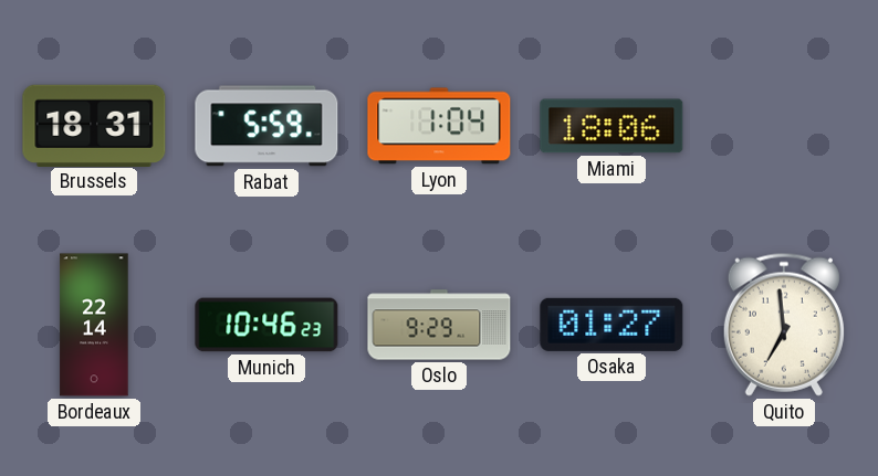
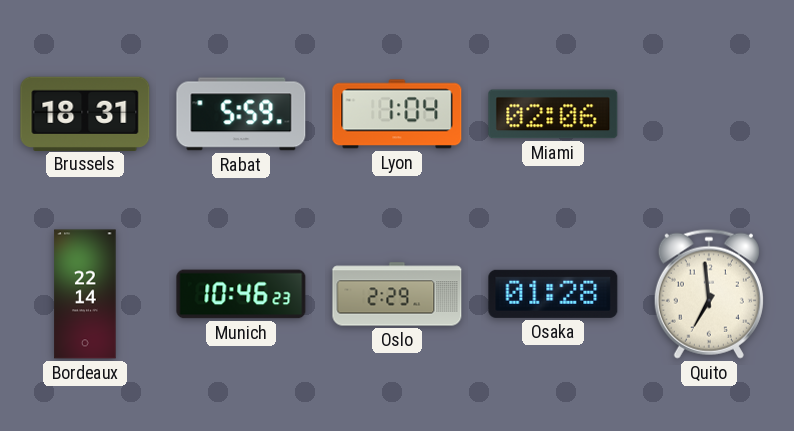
Miami: 18:06 -> 02:06
Oslo: 9:29 -> 2:29
Osaka: 01:27 -> 01:28
